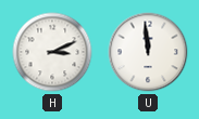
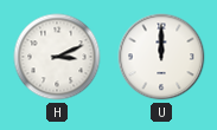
U: 11:59 -> 12:00
